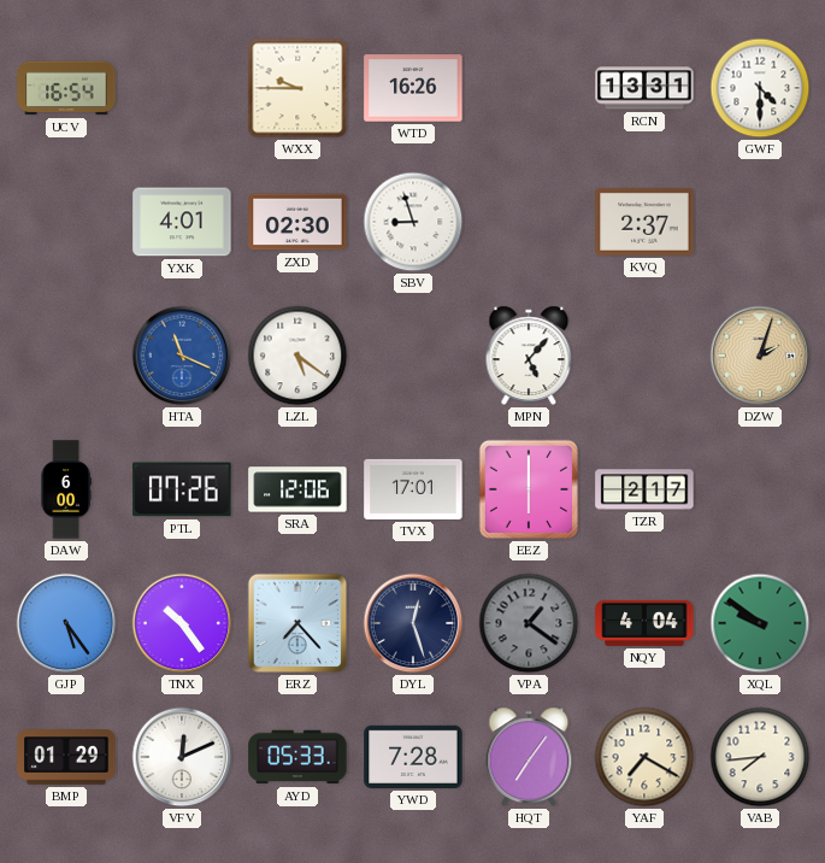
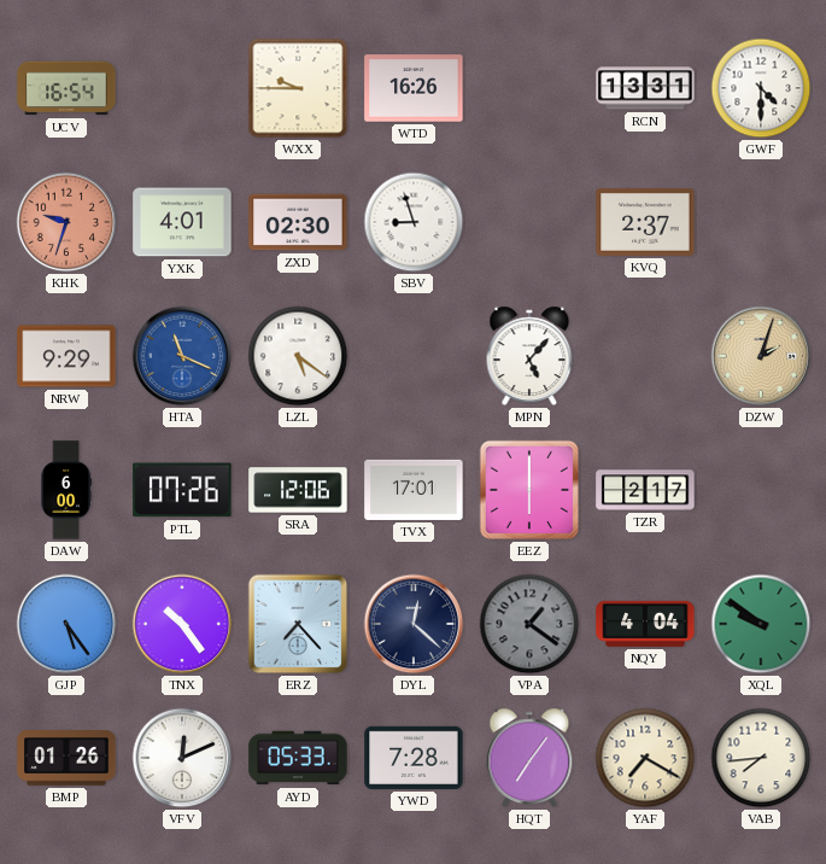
KHK: none -> 9:33
NRW: none -> 9:29
DYL: 12:27 -> 12:22
BMP: 01:29 -> 01:26
